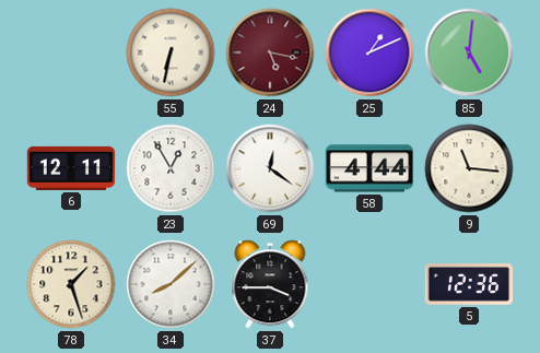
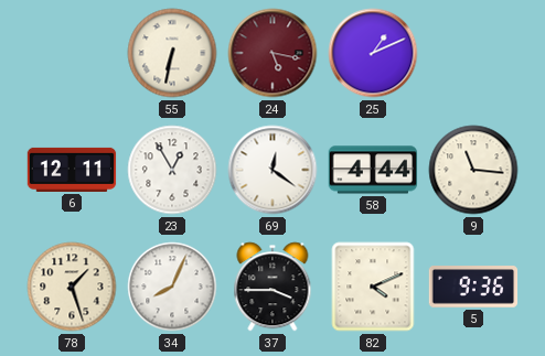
85: 5:01 -> none
34: 8:08 -> 8:04
82: none -> 4:11
5: 12:36 -> 9:36
